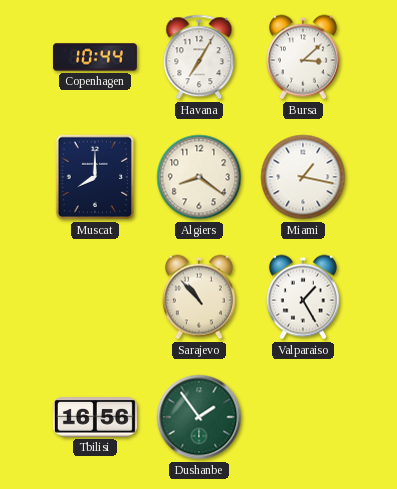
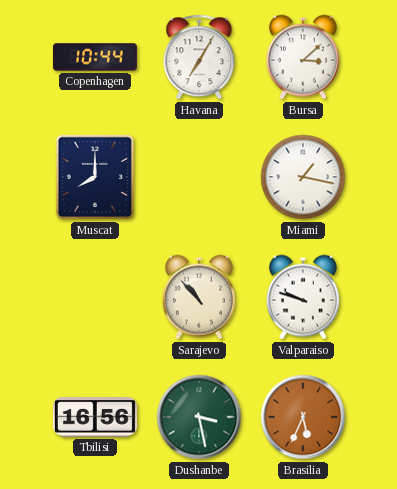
Algiers: 8:21 -> none
Valparaiso: 1:25 -> 9:48
Dushanbe: 1:54 -> 3:28
Brasilia: none -> 5:34
